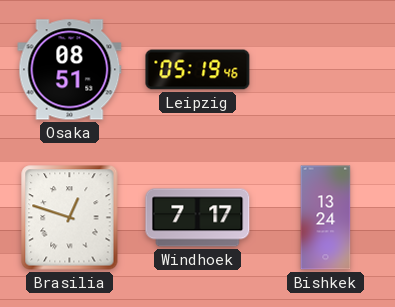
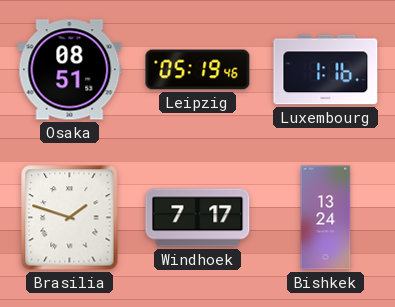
Luxembourg: none -> 1:16
Brasilia: 12:48 -> 1:48
